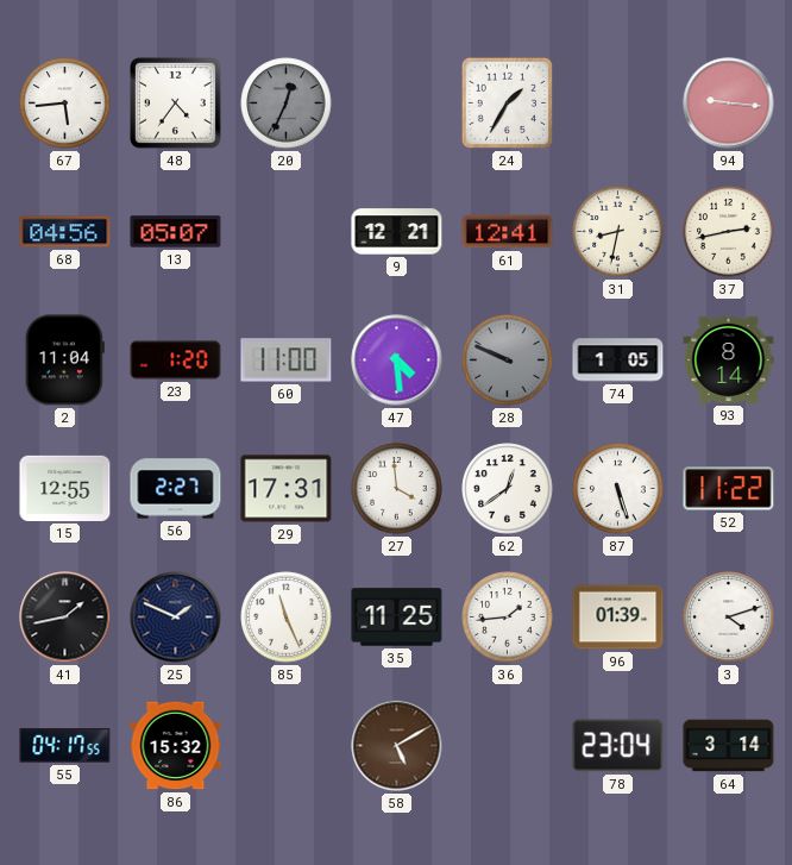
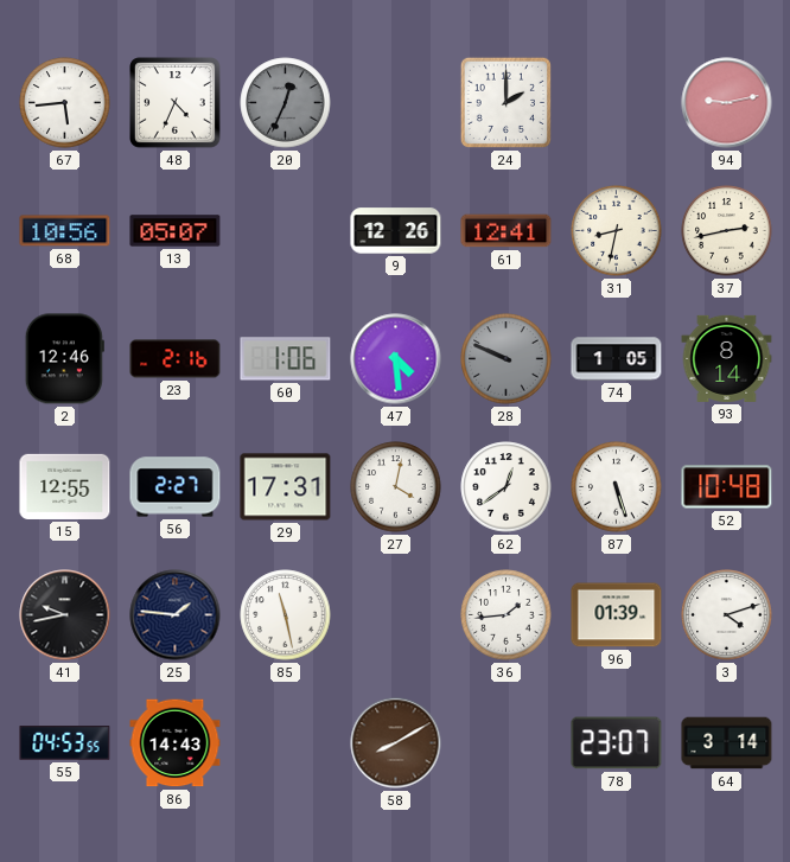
48: 4:36 -> 4:34
24: 1:35 -> 2:00
94: 9:16 -> 9:13
68: 04:56 -> 10:56
9: 12:21 -> 12:26
2: 11:04 -> 12:46
23: 1:20 -> 2:16
60: 11:00 -> 1:06
27: 3:59 -> 4:02
52: 11:22 -> 10:48
41: 1:43 -> 9:43
25: 1:49 -> 1:46
85: 11:26 -> 11:28
35: 11:25 -> none
55: 04:17 -> 04:53
86: 15:32 -> 14:43
58: 5:10 -> 8:10
78: 23:04 -> 23:07
